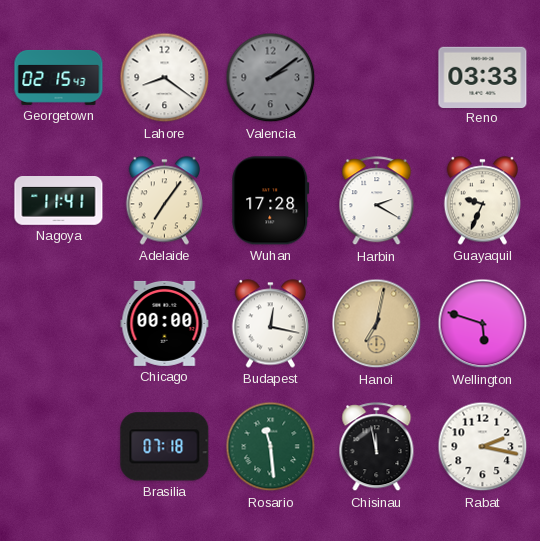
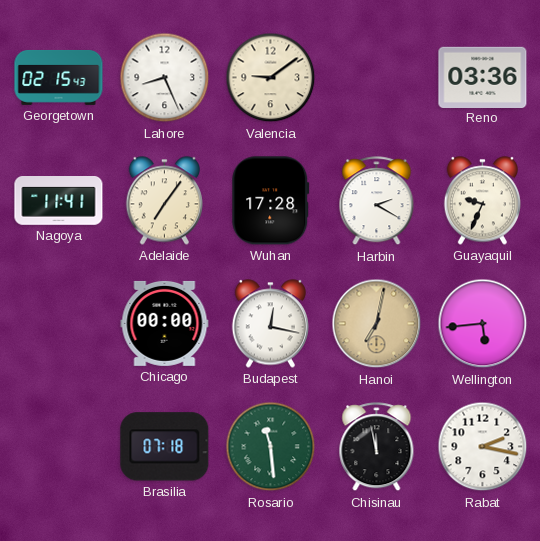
Lahore: 8:21 -> 8:26
Valencia: 2:09 -> 9:09
Valencia dial: grey -> cream
Reno: 03:33 -> 03:36
Wellington: 5:48 -> 5:44
